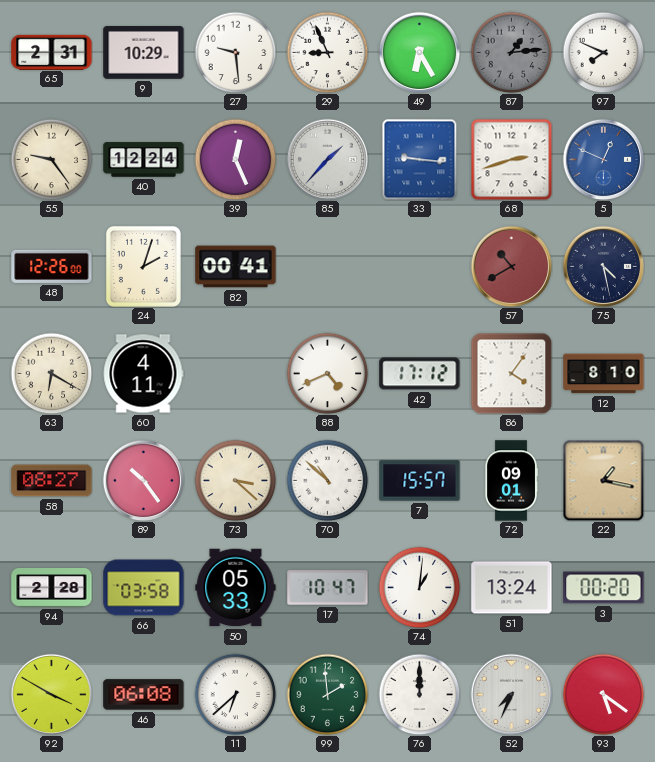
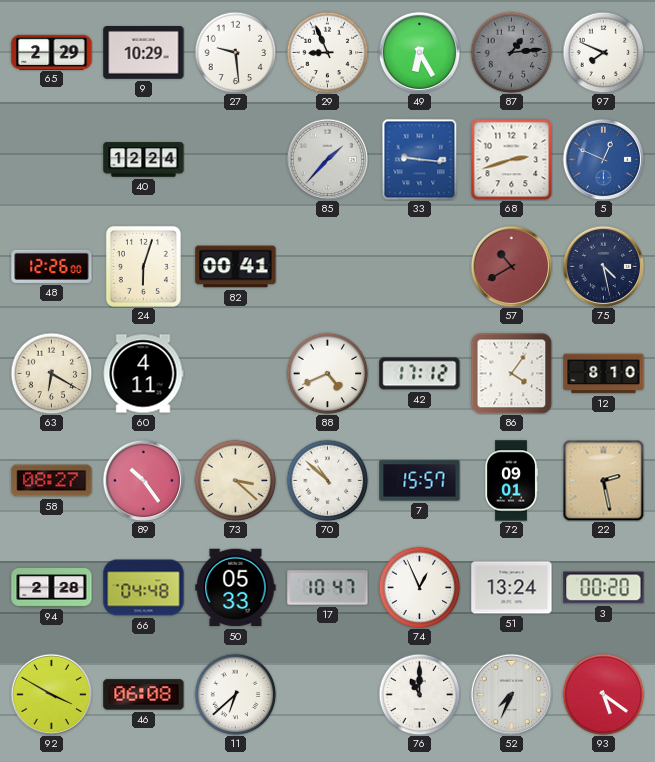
65: 2:31 -> 2:29
55: 9:24 -> none
39: 12:26 -> none
24: 2:03 -> 6:03
22: 1:17 -> 2:28
66: 03:58 -> 04:48
74: 1:01 -> 12:56
99: 1:59 -> none
76: 12:00 -> 11:00
